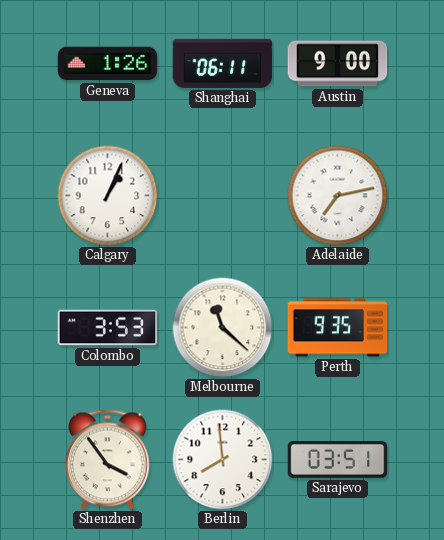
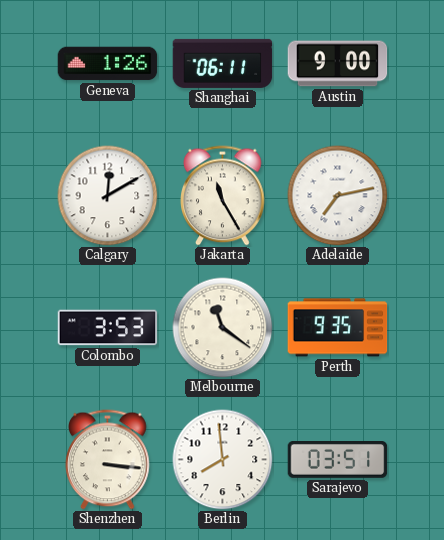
Calgary: 1:04 -> 12:10
Jakarta: none -> 11:25
Melbourne: 11:22 -> 11:21
Shenzhen: 3:54 -> 3:16
